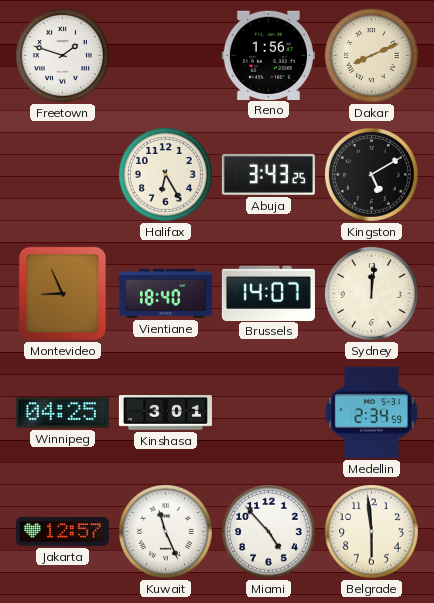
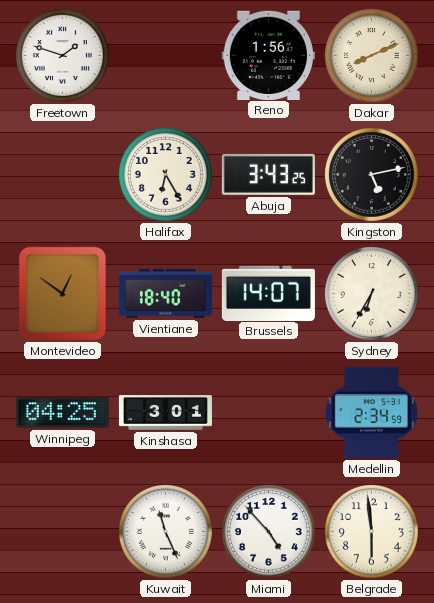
Kingston: 5:10 -> 5:13
Montevideo: 8:56 -> 12:51
Sydney: 12:01 -> 6:35
Jakarta: 12:57 -> none
